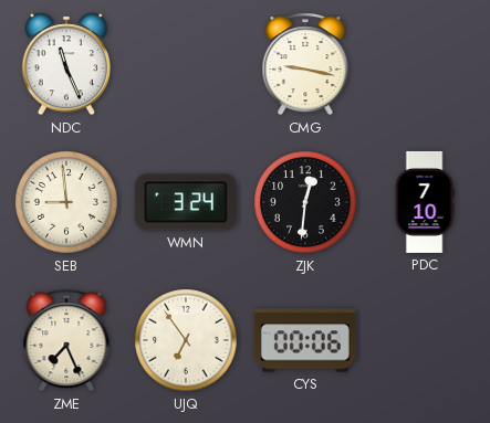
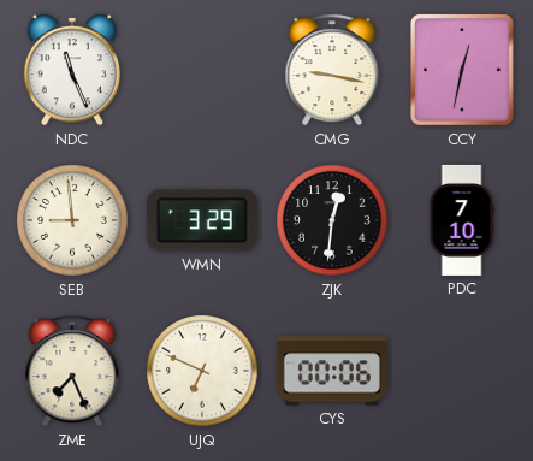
CCY: none -> 12:32
WMN: 3:24 -> 3:29
UJQ: 6:54 -> 6:49
